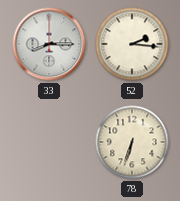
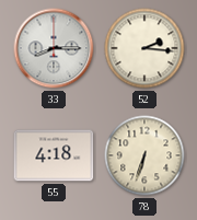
55: none -> 4:18
